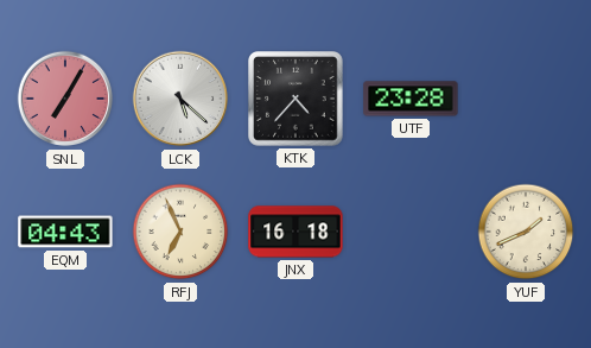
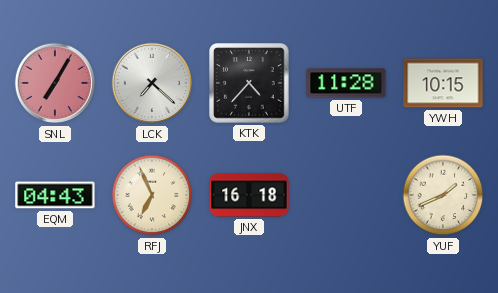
LCK: 5:22 -> 7:22
UTF: 23:28 -> 11:28
YWH: none -> 10:15
